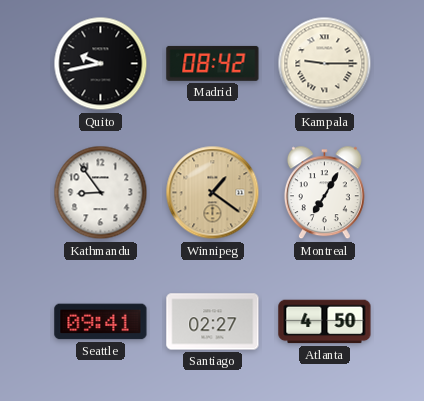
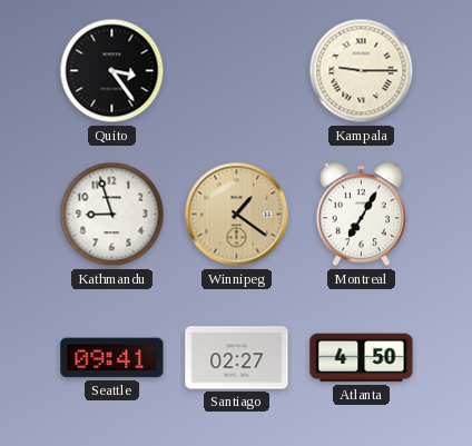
Quito: 9:43 -> 3:24
Madrid: 08:42 -> none
Kathmandu: 8:54 -> 8:57
